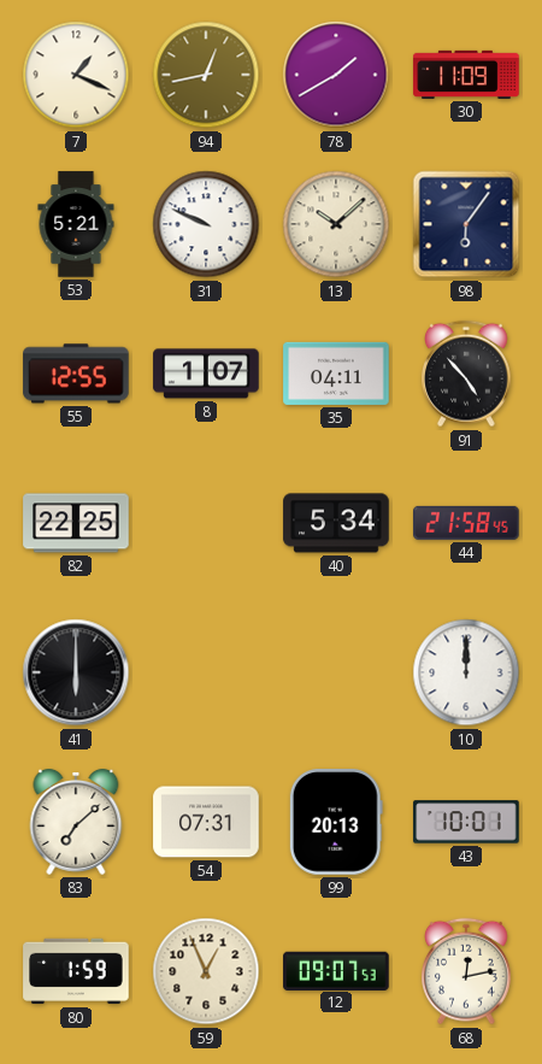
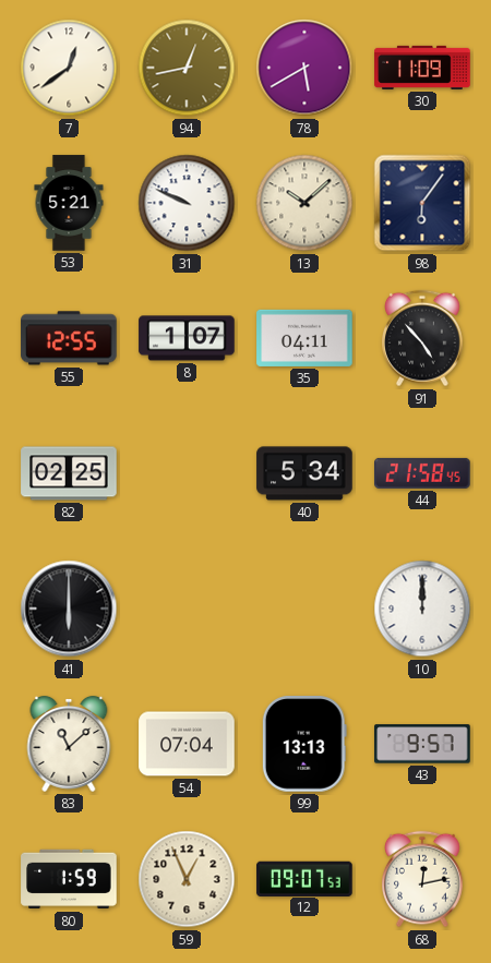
7: 1:19 -> 12:39
78: 1:40 -> 5:40
82: 22:25 -> 02:25
83: 7:08 -> 11:08
54: 07:31 -> 07:04
99: 20:13 -> 13:13
43: 10:01 -> 9:57
